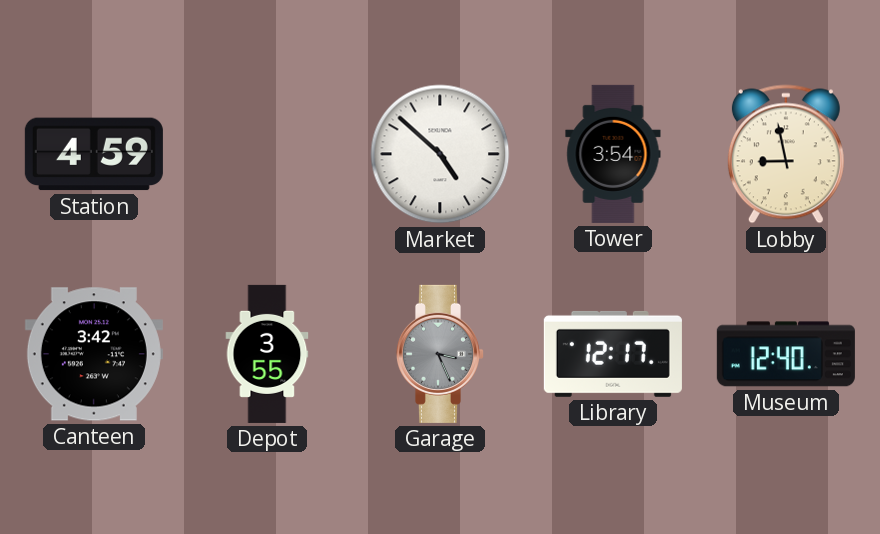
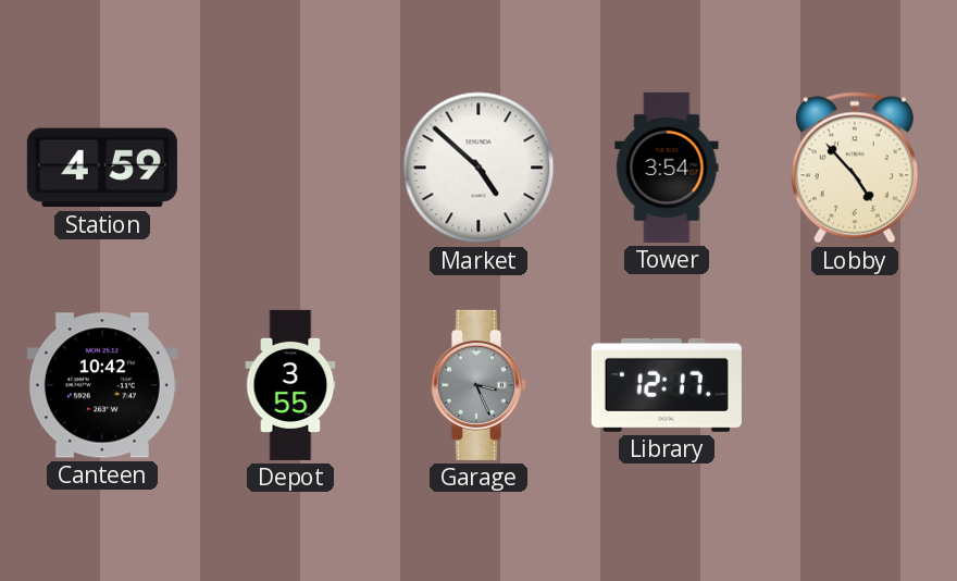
Lobby: 8:58 -> 4:53
Canteen: 3:42 -> 10:42
Museum: 12:40 -> none
